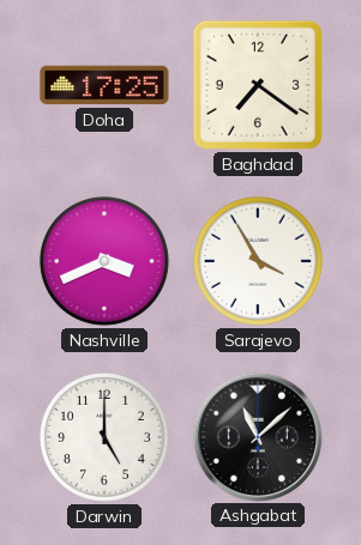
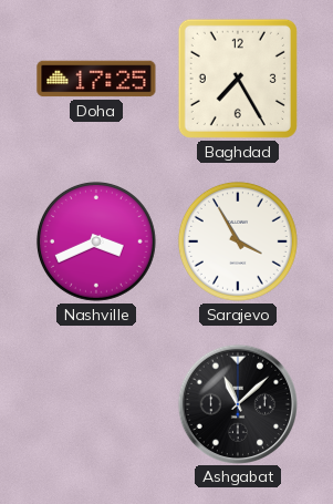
Baghdad: 7:21 -> 7:25
Darwin: 5:00 -> none
